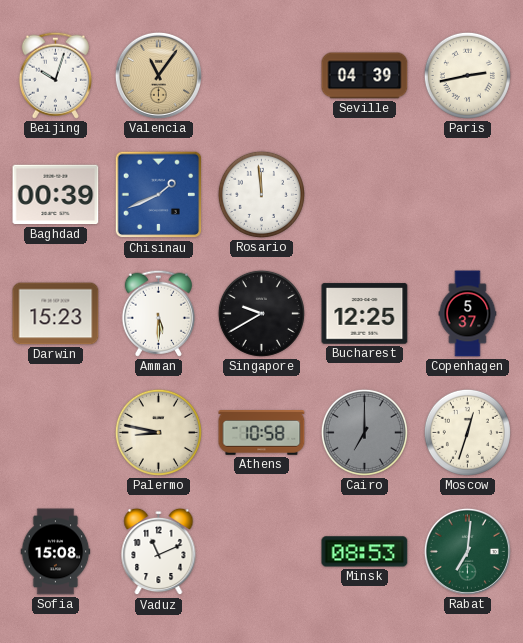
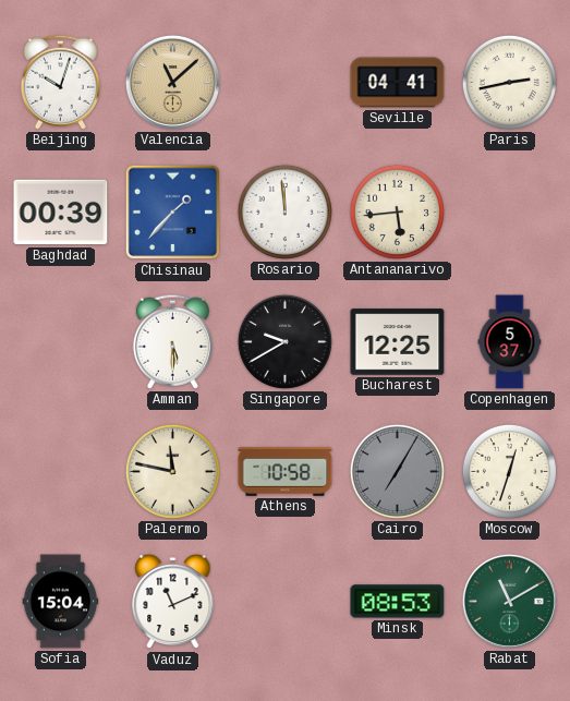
Valencia: 11:06 -> 11:08
Seville: 04:39 -> 04:41
Chisinau: 1:41 -> 1:37
Antananarivo: none -> 5:44
Darwin: 15:23 -> none
Palermo: 8:47 -> 11:47
Cairo: 7:00 -> 7:05
Sofia: 15:08 -> 15:04
Rabat: 7:01 -> 11:10
